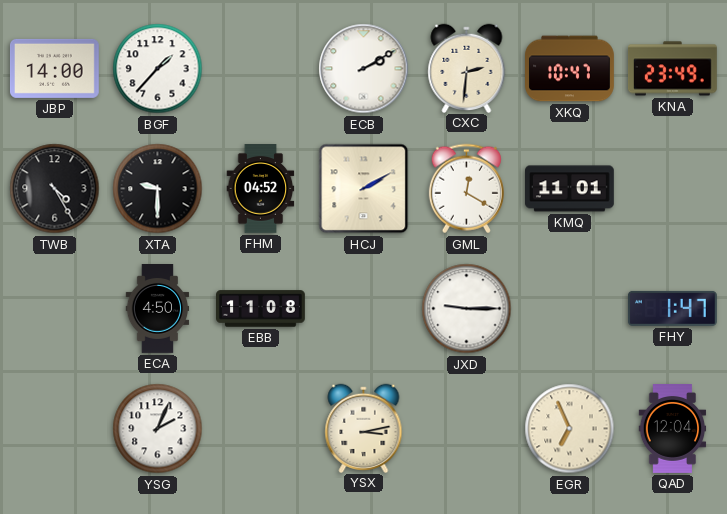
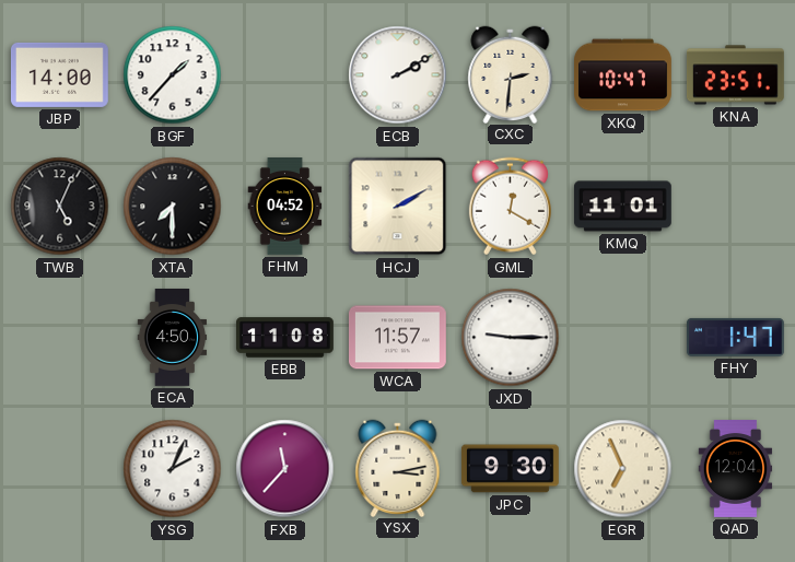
KNA: 23:49 -> 23:51
TWB: 4:25 -> 5:04
XTA: 9:30 -> 7:30
WCA: none -> 11:57
FXB: none -> 11:37
JPC: none -> 9:30
